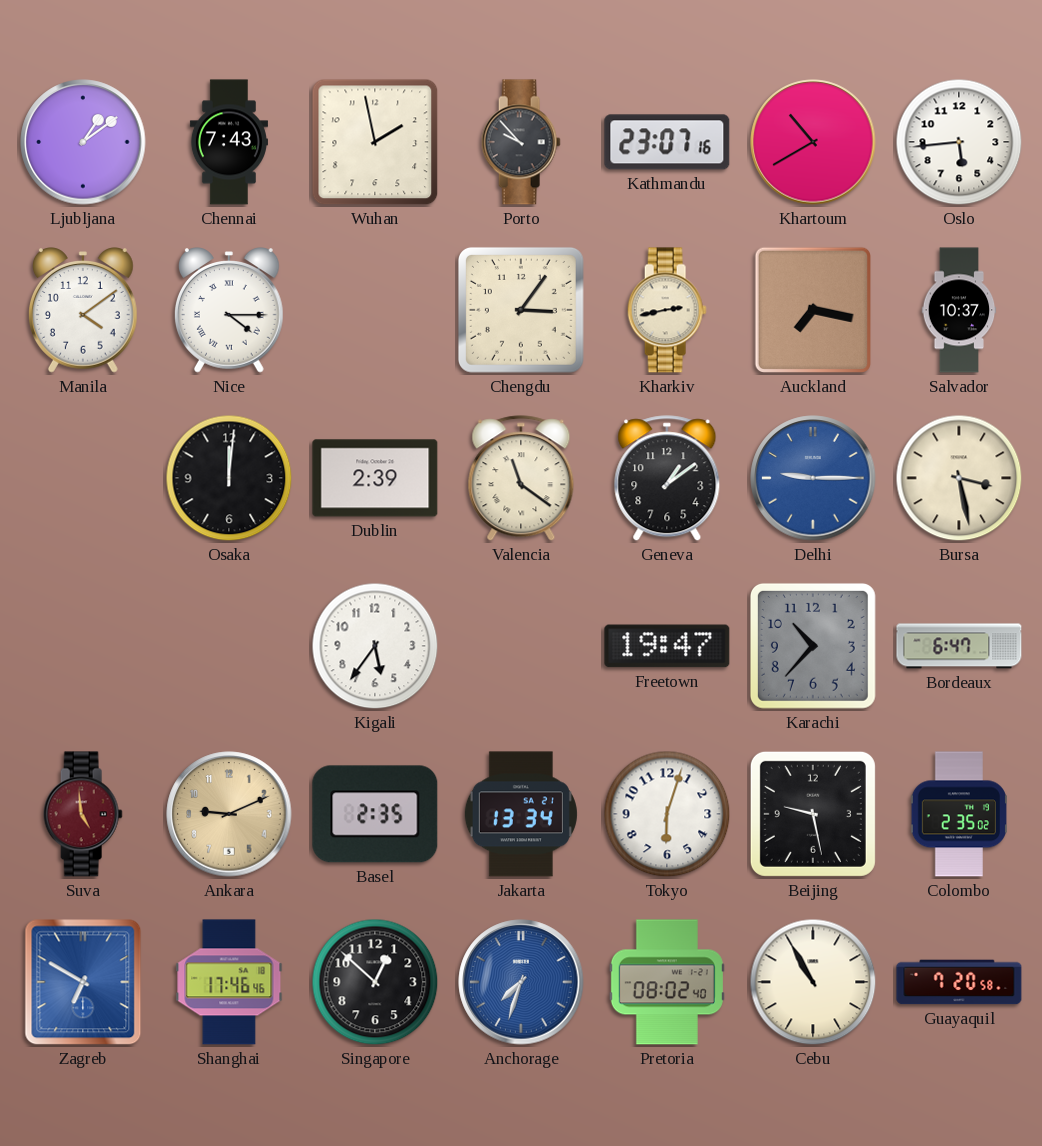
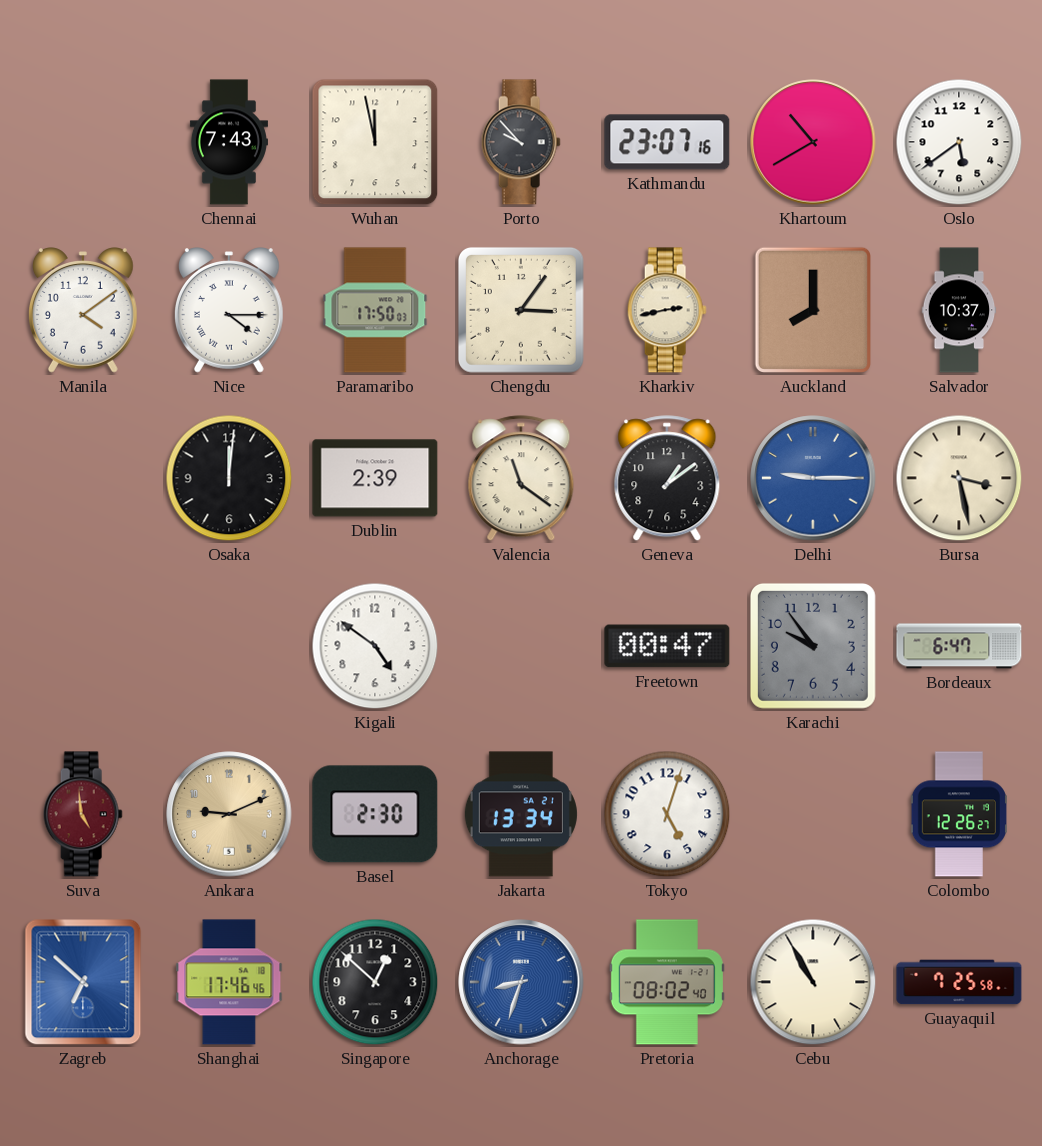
Ljubljana: 1:09 -> none
Wuhan: 1:58 -> 11:58
Oslo: 5:44 -> 5:39
Paramaribo: none -> 17:50
Auckland: 7:17 -> 8:00
Kigali: 5:36 -> 4:51
Freetown: 19:47 -> 00:47
Karachi: 10:37 -> 9:54
Basel: 2:35 -> 2:30
Tokyo: 6:03 -> 5:03
Beijing: 9:28 -> none
Colombo: 2:35 -> 12:26
Zagreb: 6:50 -> 6:52
Anchorage: 7:33 -> 8:33
Guayaquil: 7:20 -> 7:25
